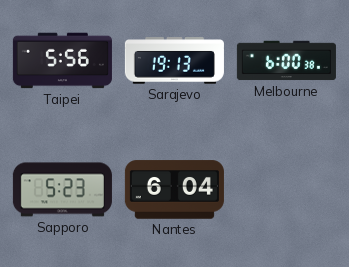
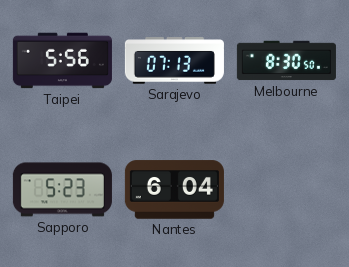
Sarajevo: 19:13 -> 07:13
Melbourne: 6:00 -> 8:30
